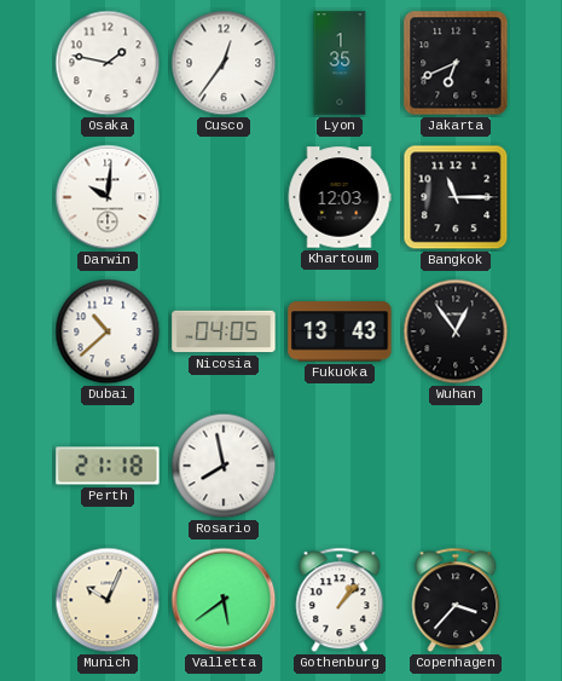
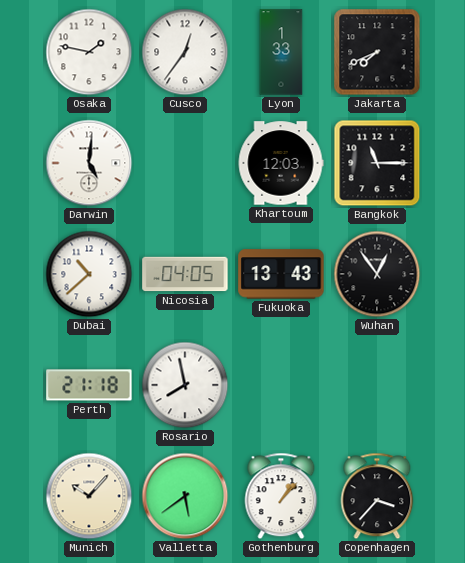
Lyon: 1:35 -> 1:33
Jakarta: 6:41 -> 7:41
Darwin: 10:01 -> 5:01
Munich: 10:04 -> 10:07
